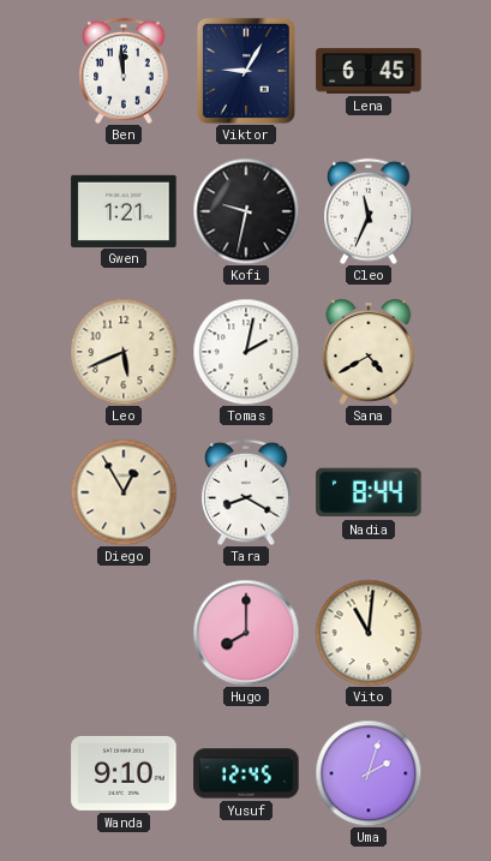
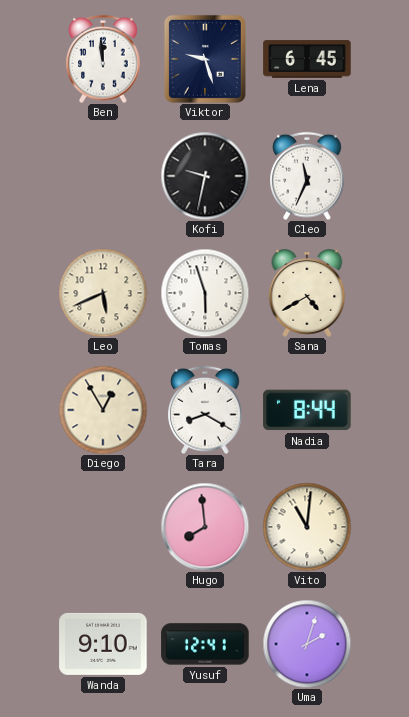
Viktor: 9:05 -> 9:27
Gwen: 1:21 -> none
Tomas: 2:02 -> 5:57
Hugo: 8:00 -> 7:59
Yusuf: 12:45 -> 12:41
